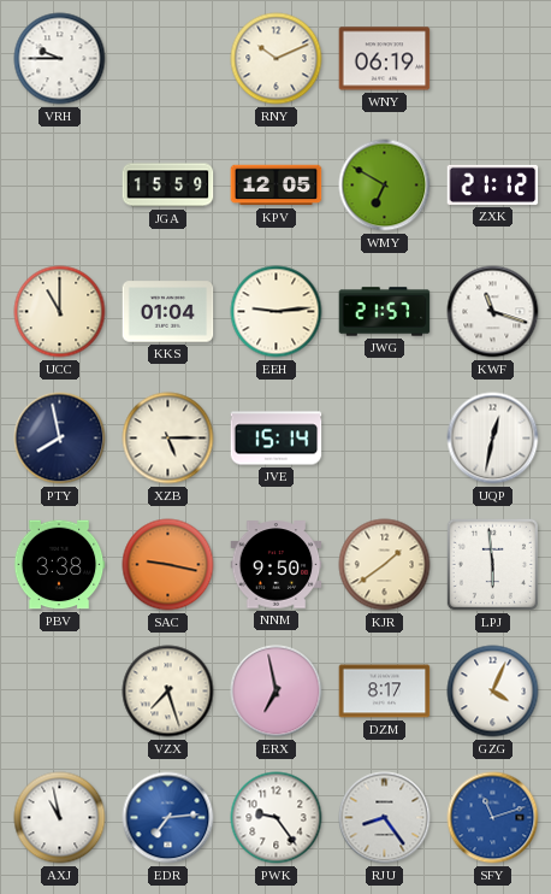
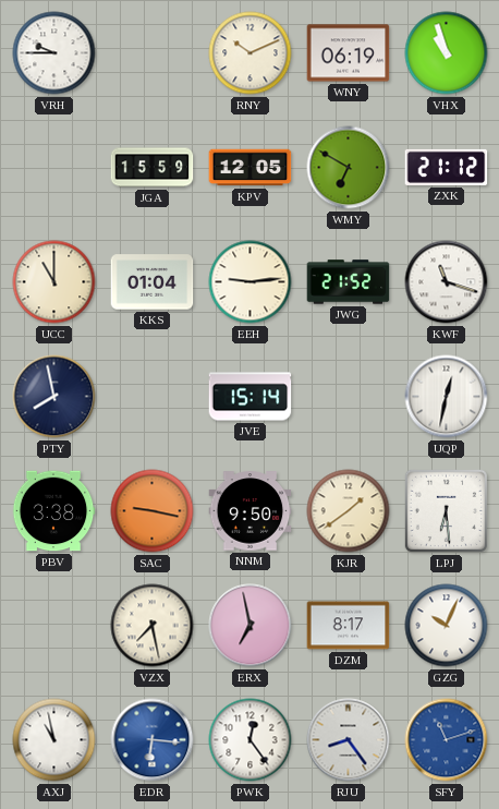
VHX: none -> 10:57
JWG: 21:57 -> 21:52
XZB: 5:15 -> none
LPJ: 5:59 -> 6:29
VZX: 7:27 -> 7:28
GZG: 4:04 -> 10:04
EDR: 7:14 -> 6:16
PWK: 9:24 -> 12:24
